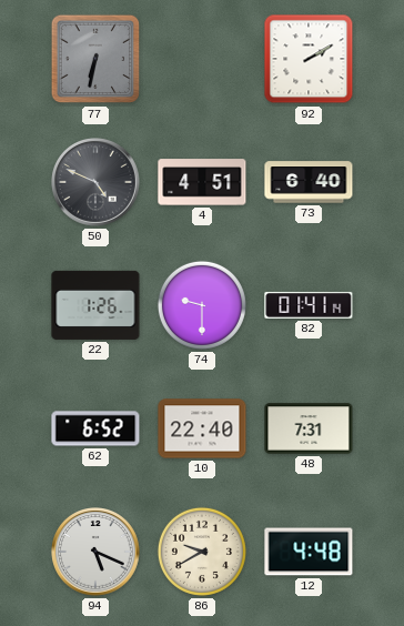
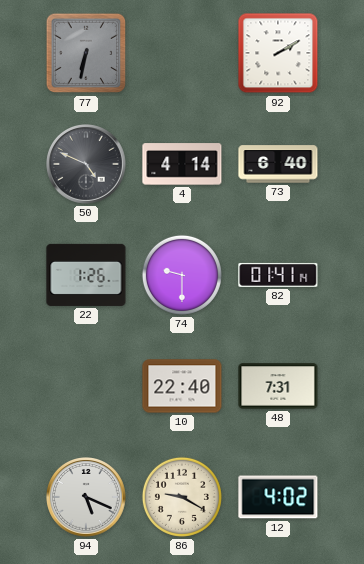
4: 4:51 -> 4:14
62: 6:52 -> none
86: 9:40 -> 9:20
12: 4:48 -> 4:02
